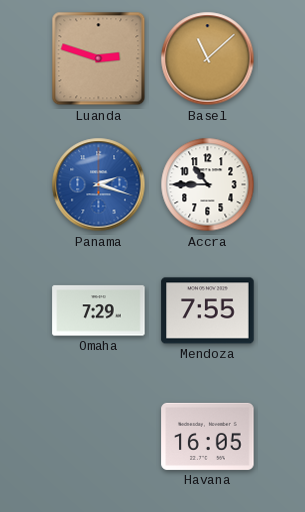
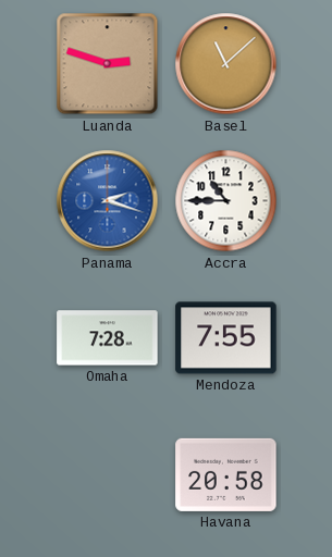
Omaha: 7:29 -> 7:28
Havana: 16:05 -> 20:58
